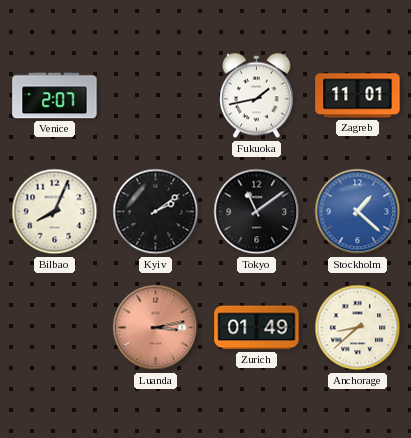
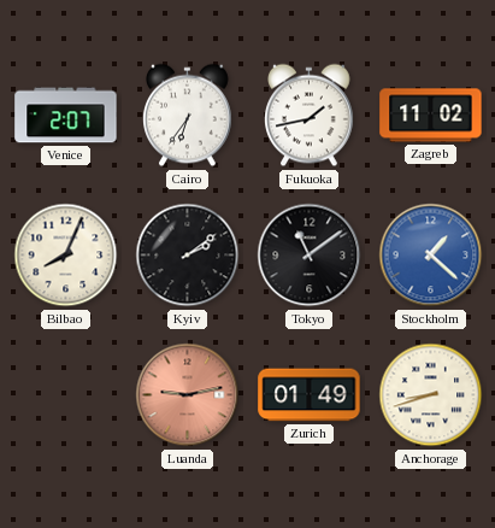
Cairo: none -> 6:36
Zagreb: 11:01 -> 11:02
Luanda: 3:13 -> 9:13
Anchorage: 8:38 -> 8:42
